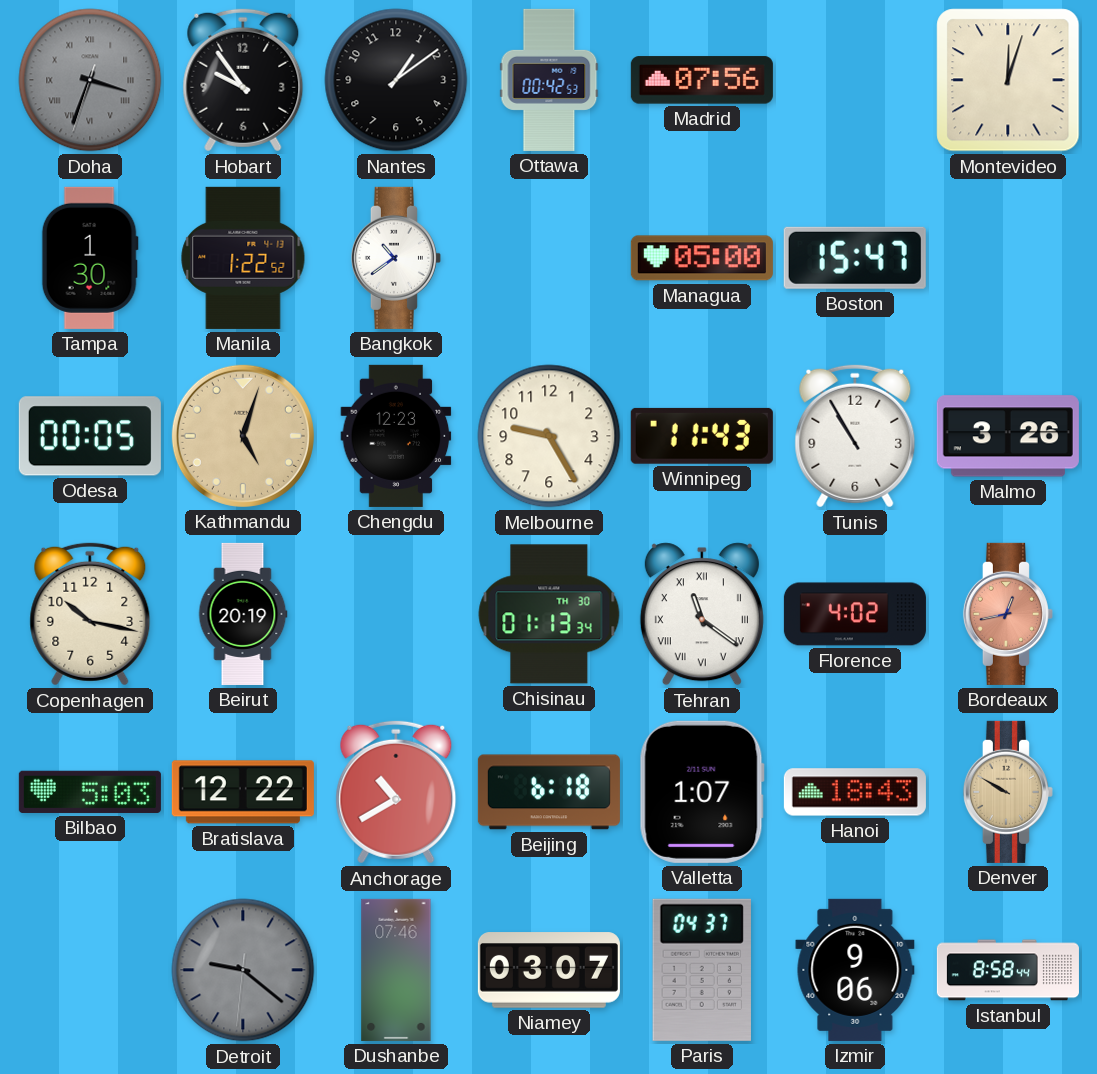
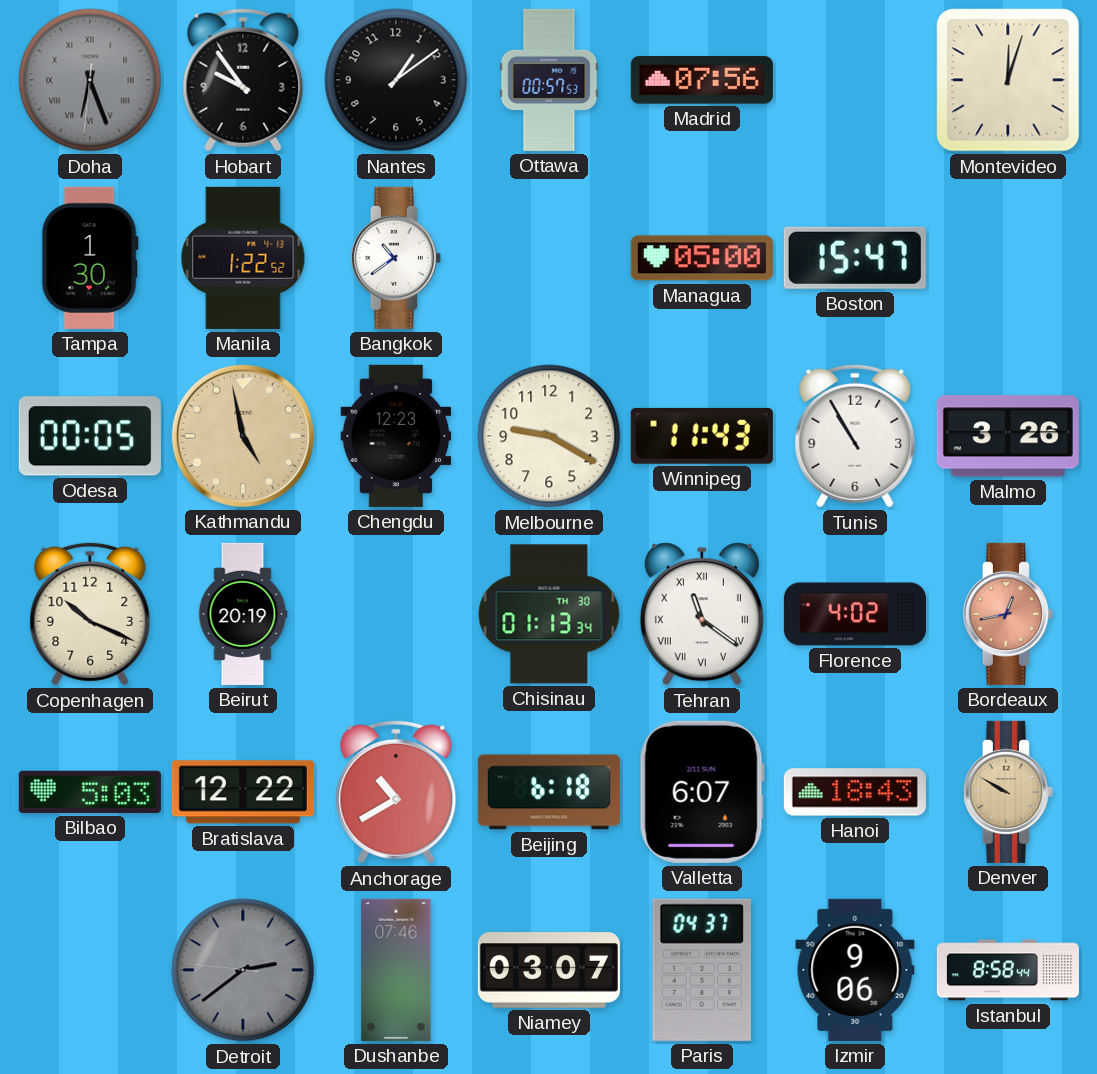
Doha: 3:33 -> 6:26
Ottawa: 00:42 -> 00:57
Kathmandu: 5:03 -> 4:58
Melbourne: 9:25 -> 9:20
Copenhagen: 10:17 -> 10:19
Valletta: 1:07 -> 6:07
Detroit: 9:21 -> 2:38
